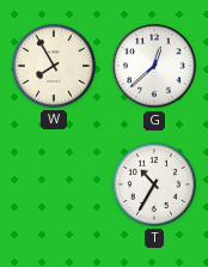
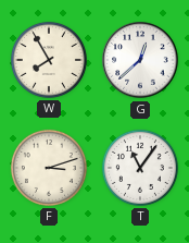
F: none -> 3:12
T: 10:35 -> 11:06
